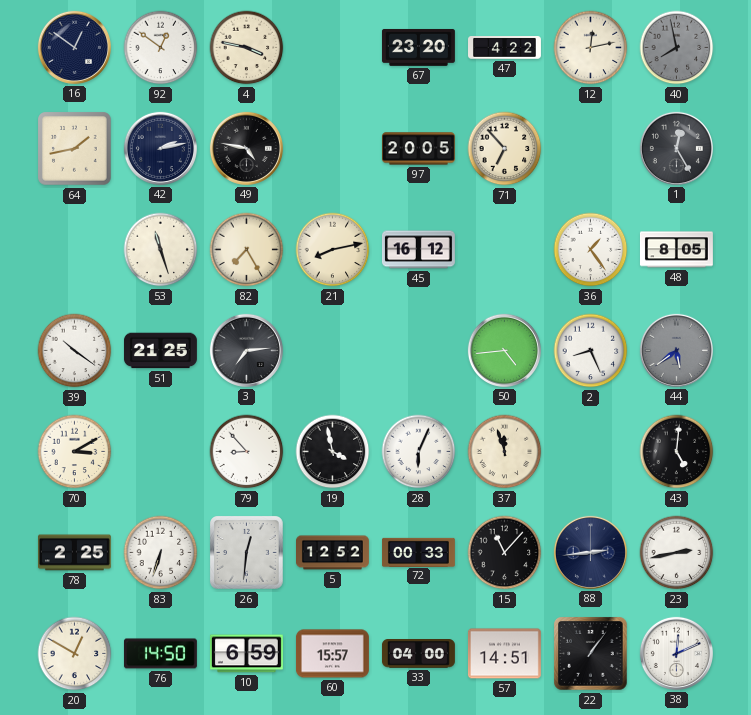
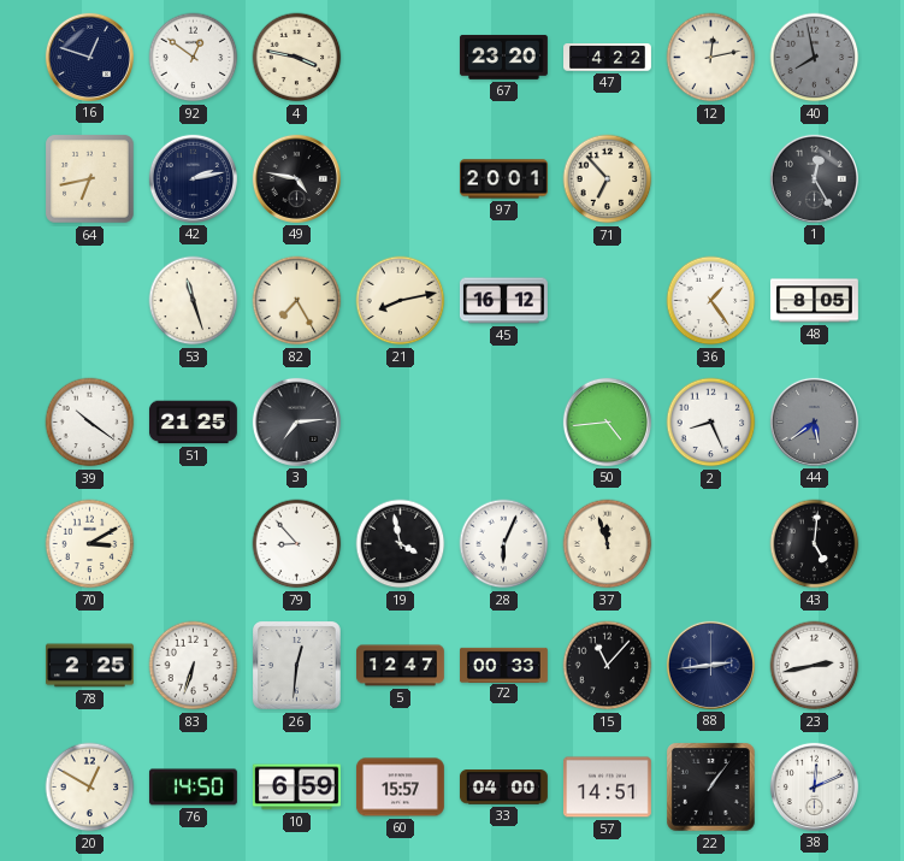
16: 12:51 -> 12:48
64: 1:43 -> 6:43
97: 20:05 -> 20:01
5: 12:52 -> 12:47
